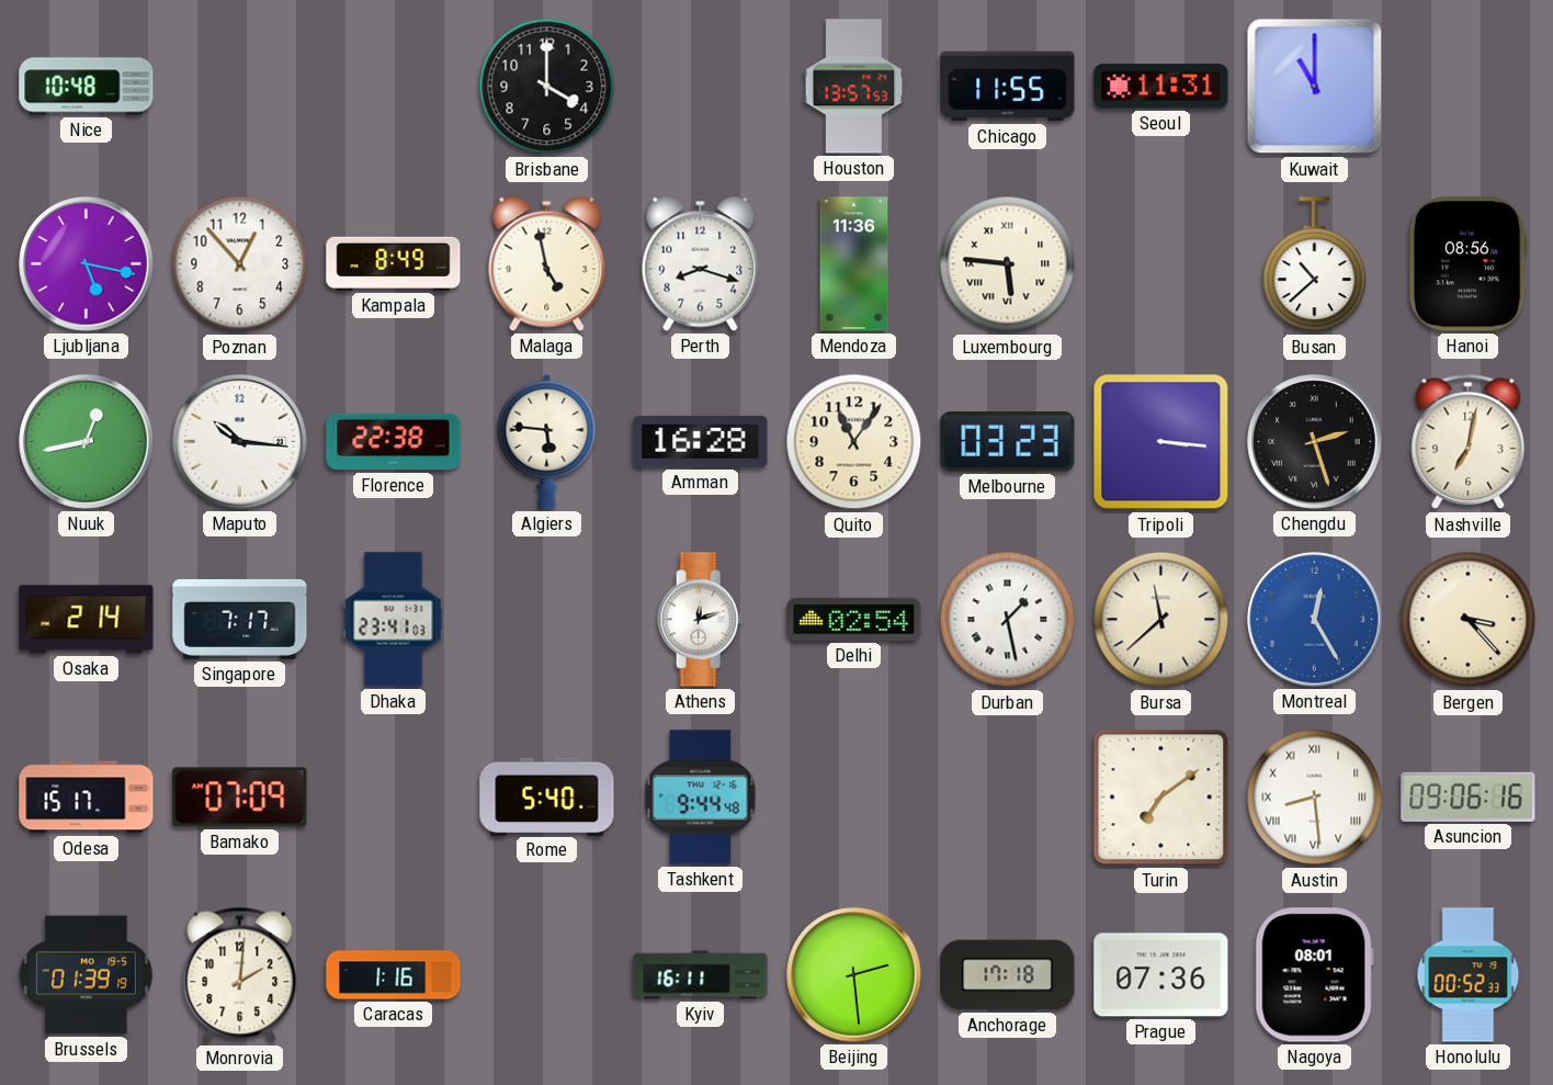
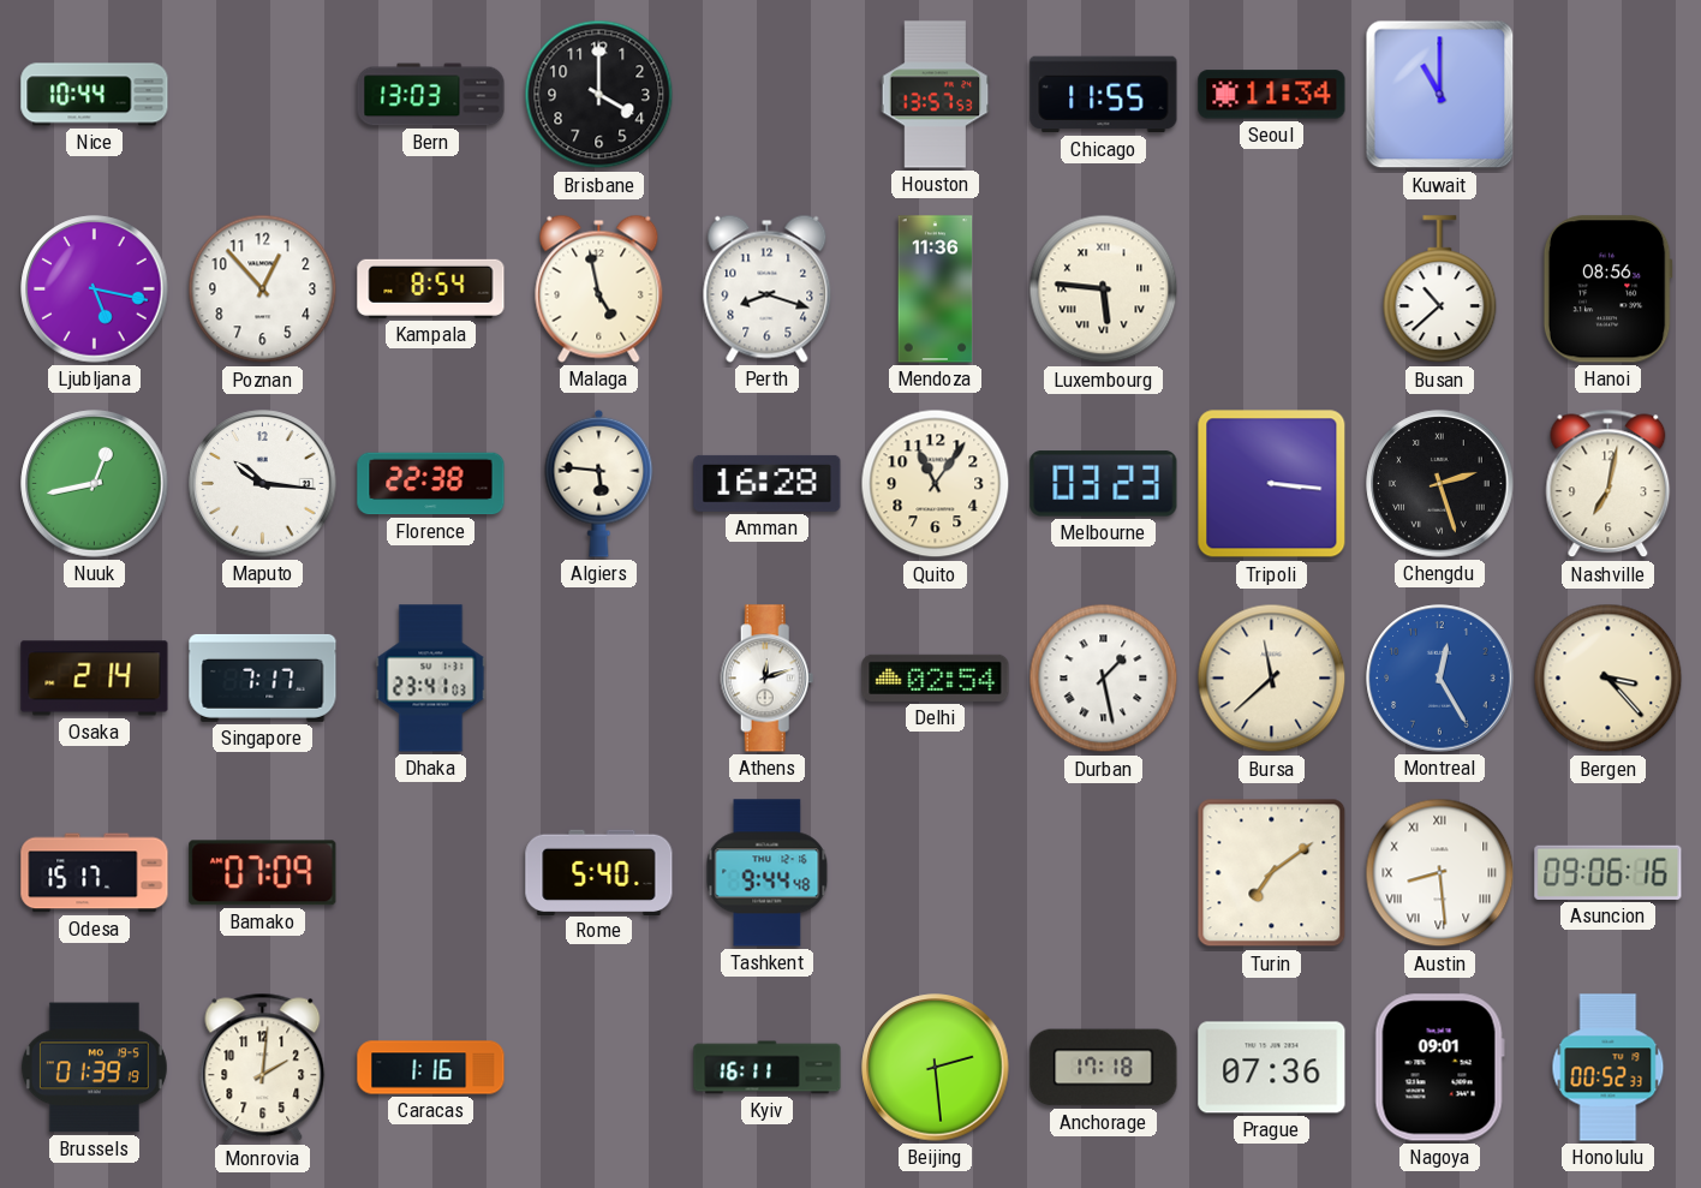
Nice: 10:48 -> 10:44
Bern: none -> 13:03
Seoul: 11:31 -> 11:34
Kampala: 8:49 -> 8:54
Nagoya: 08:01 -> 09:01
